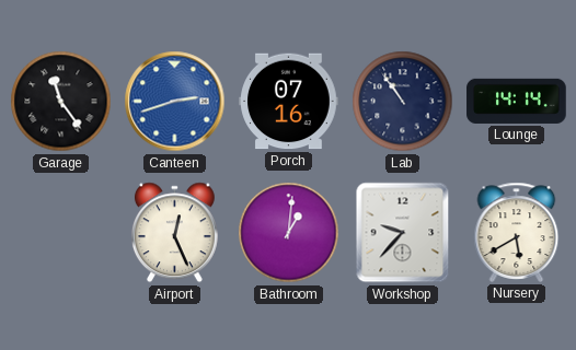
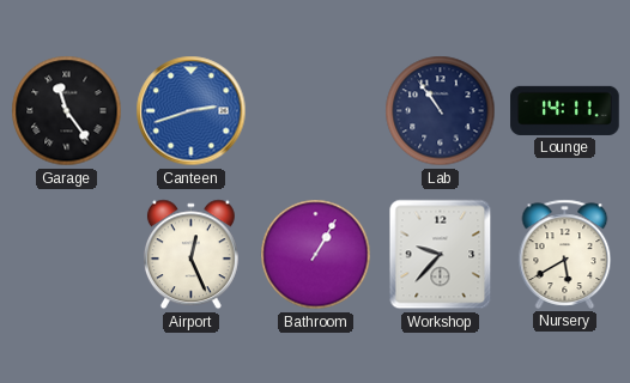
Porch: 07:16 -> none
Lounge: 14:14 -> 14:11
Bathroom: 1:01 -> 1:05
